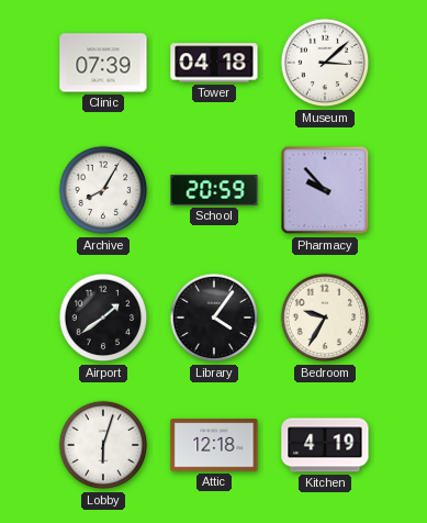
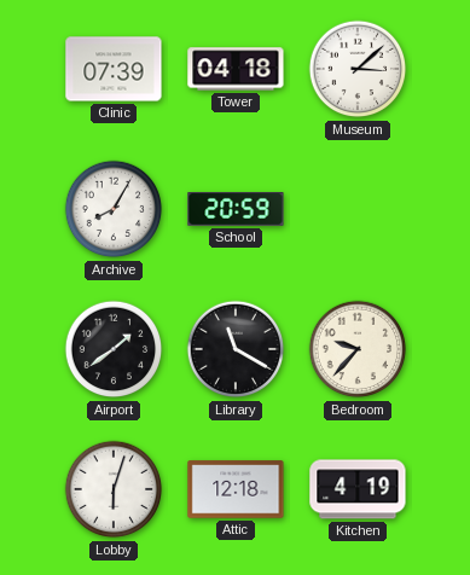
Pharmacy: 9:53 -> none
Library: 4:06 -> 11:20
Bedroom: 9:35 -> 9:37
